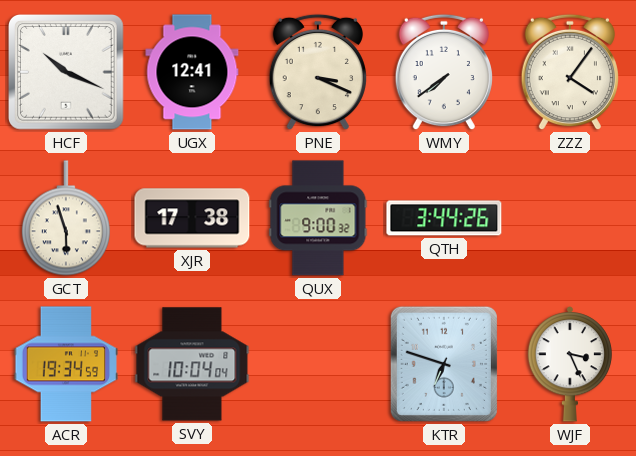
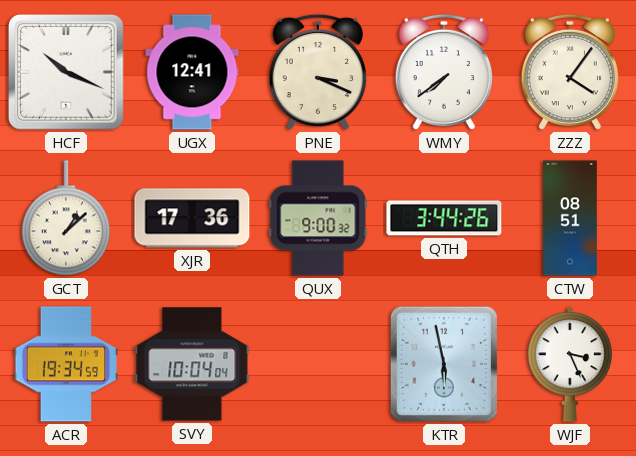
GCT: 5:57 -> 1:08
XJR: 17:38 -> 17:36
CTW: none -> 08:51
KTR: 6:48 -> 5:58
